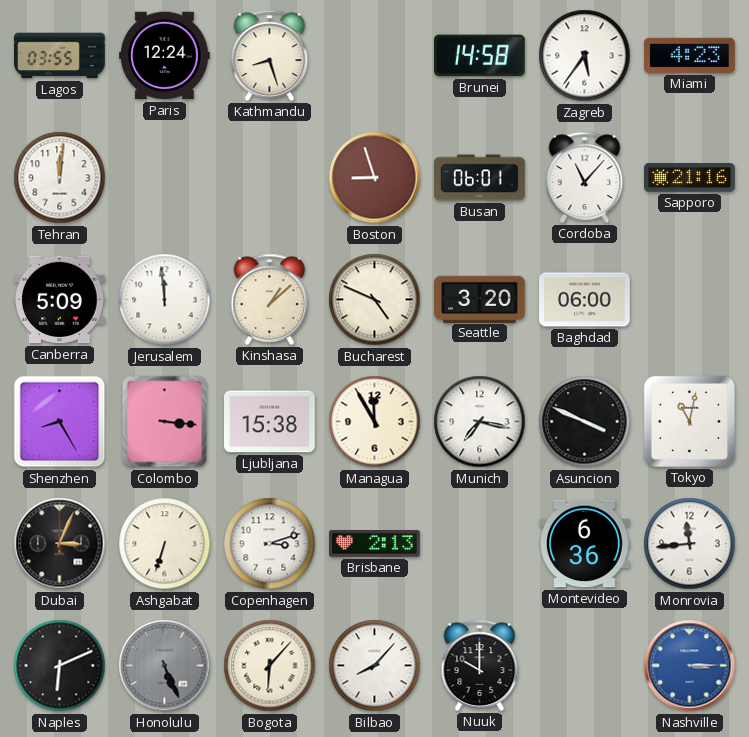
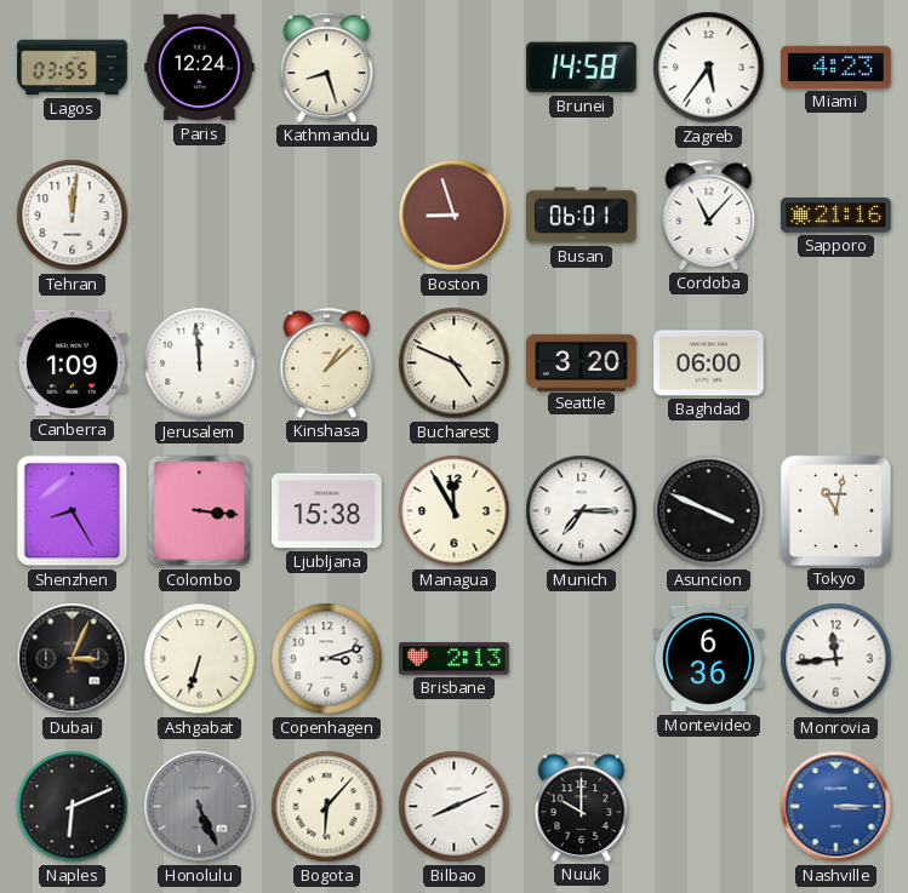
Canberra: 5:09 -> 1:09
Munich: 7:17 -> 7:15
Bilbao: 8:07 -> 8:11
